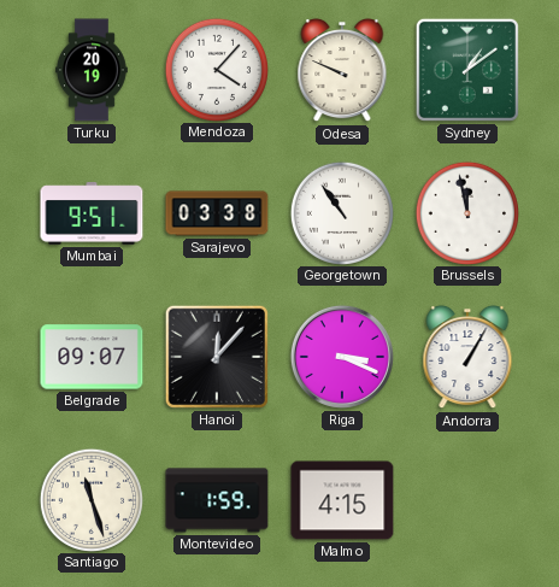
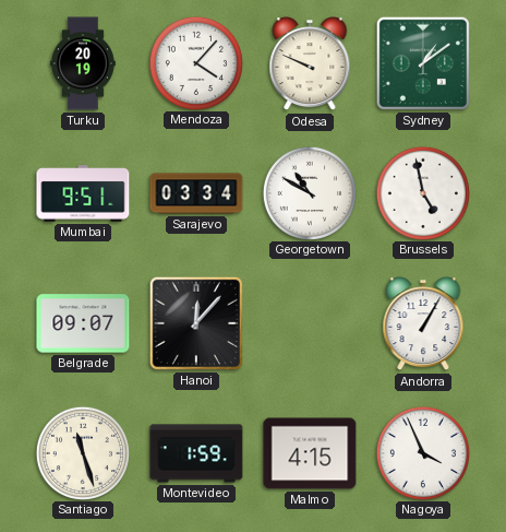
Sarajevo: 03:38 -> 03:34
Georgetown: 10:54 -> 10:50
Brussels: 11:58 -> 4:58
Riga: 3:19 -> none
Nagoya: none -> 3:56
